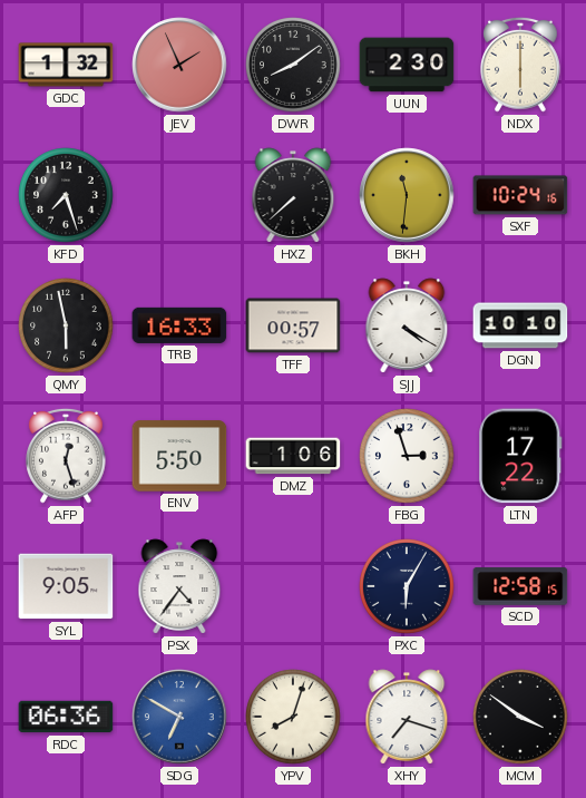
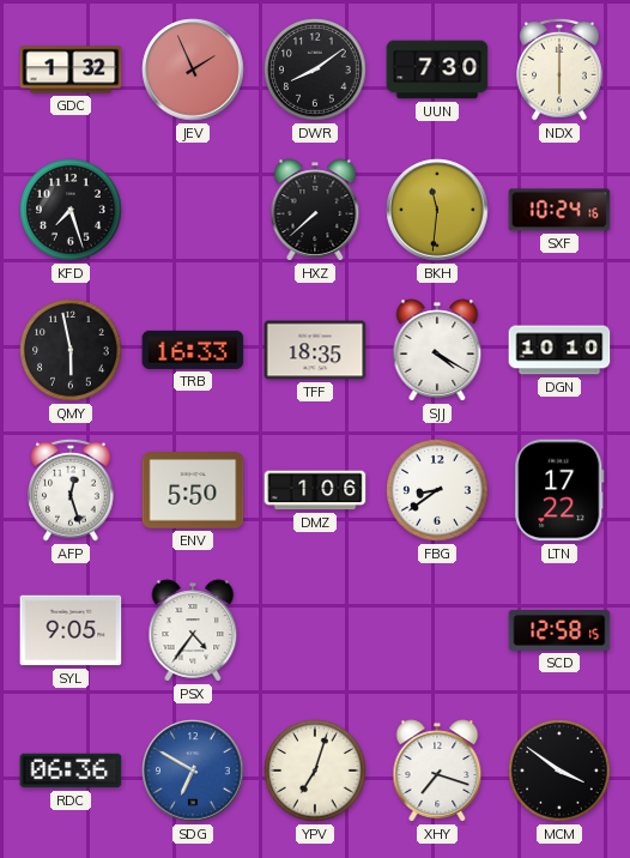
UUN: 2:30 -> 7:30
TFF: 00:57 -> 18:35
FBG: 2:57 -> 8:39
PXC: 6:05 -> none
YPV: 8:03 -> 7:03
